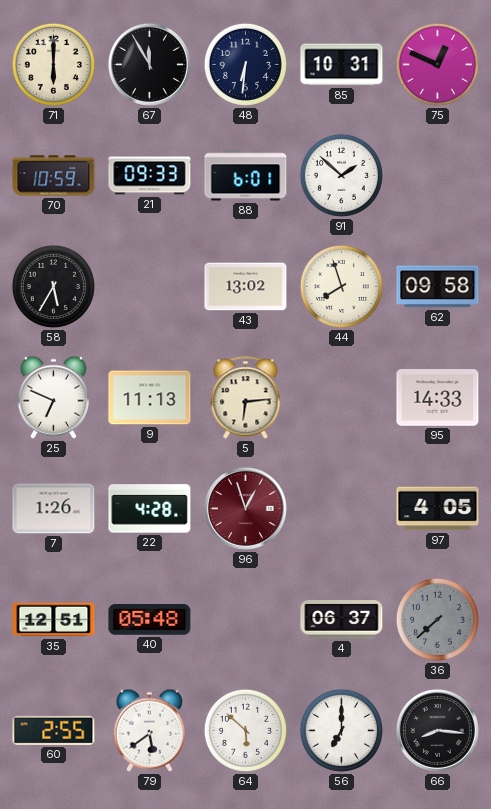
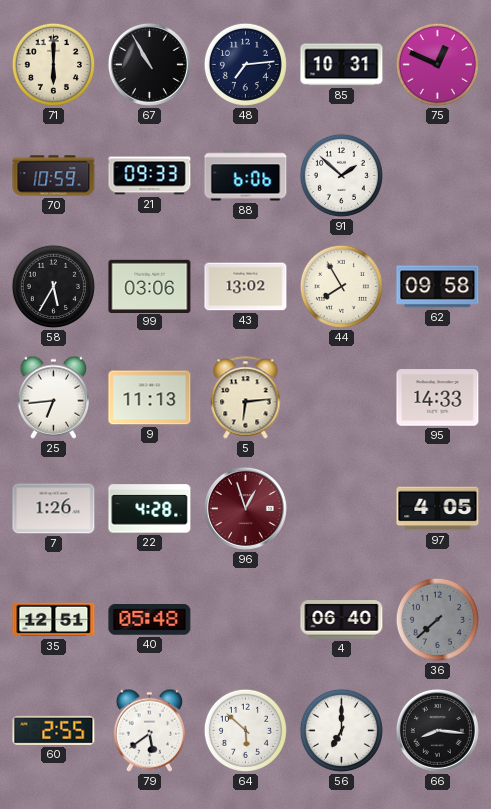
67: 11:55 -> 10:55
48: 6:31 -> 7:14
88: 6:01 -> 6:06
99: none -> 03:06
44: 7:57 -> 7:55
25: 6:49 -> 6:44
4: 06:37 -> 06:40
